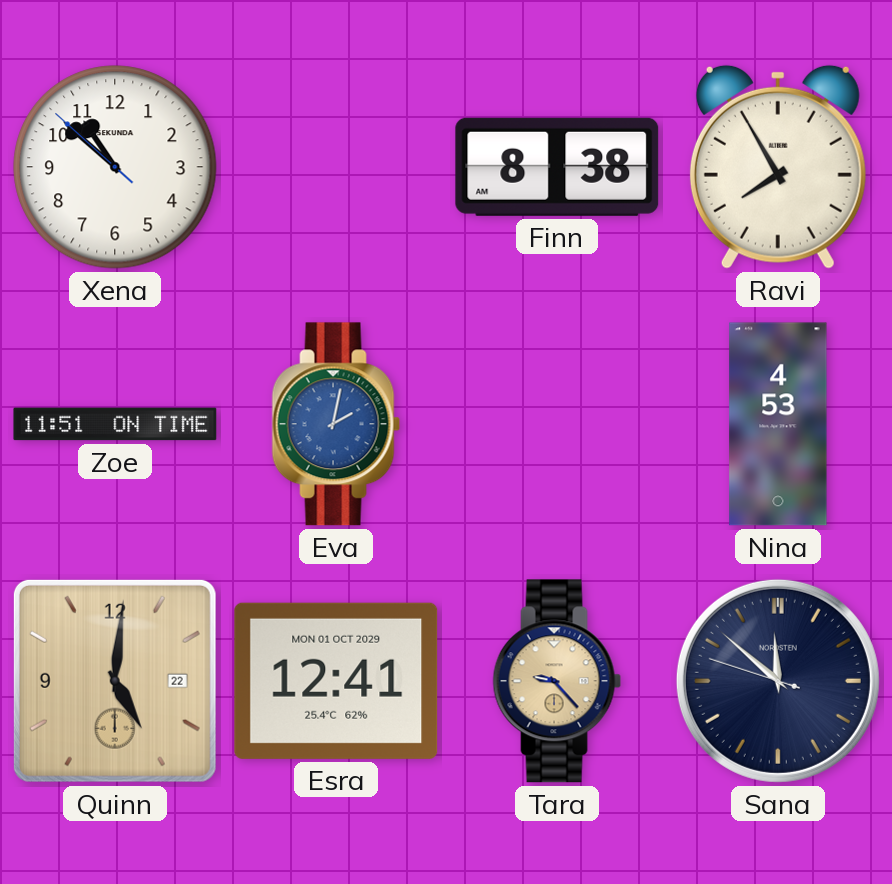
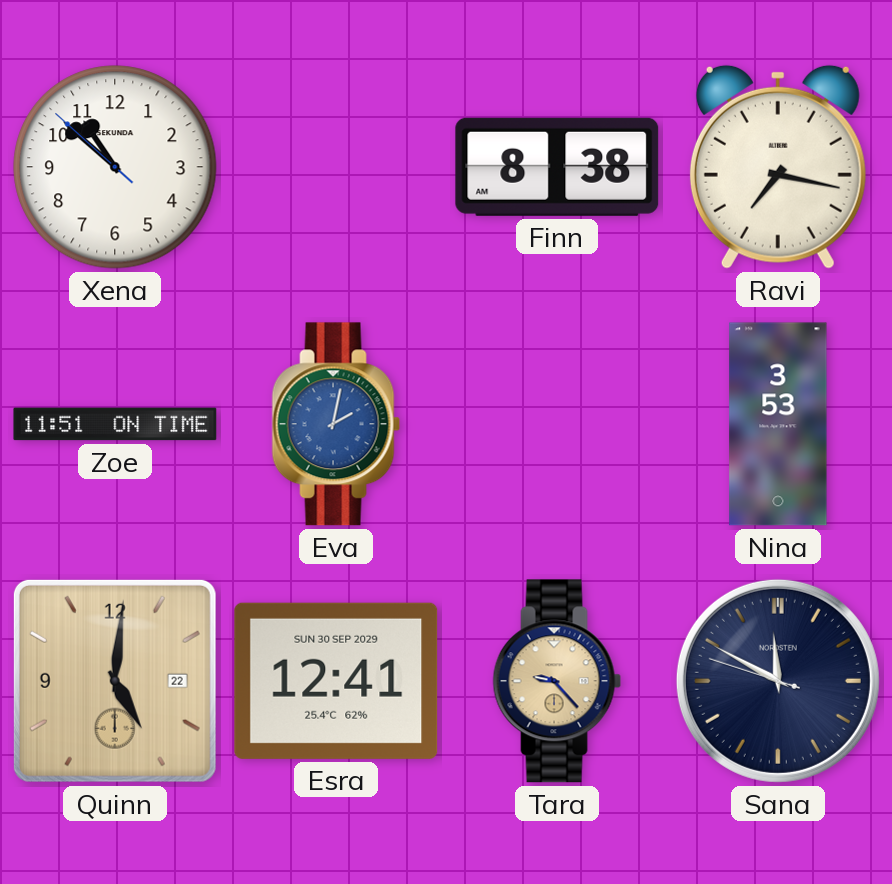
Ravi: 7:55 -> 7:17
Nina: 4:53 -> 3:53
Esra date: MON 01 OCT 2029 -> SUN 30 SEP 2029
Sana: 11:51 -> 11:49
